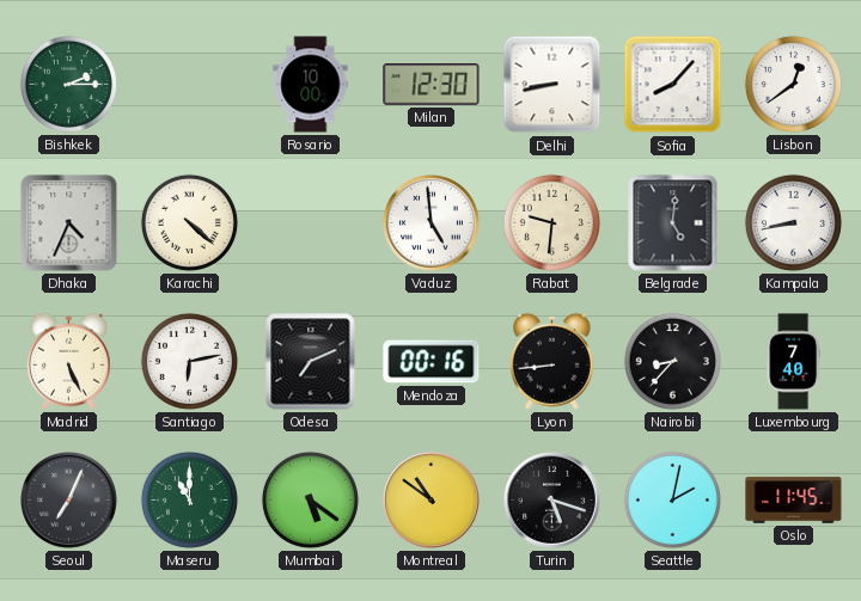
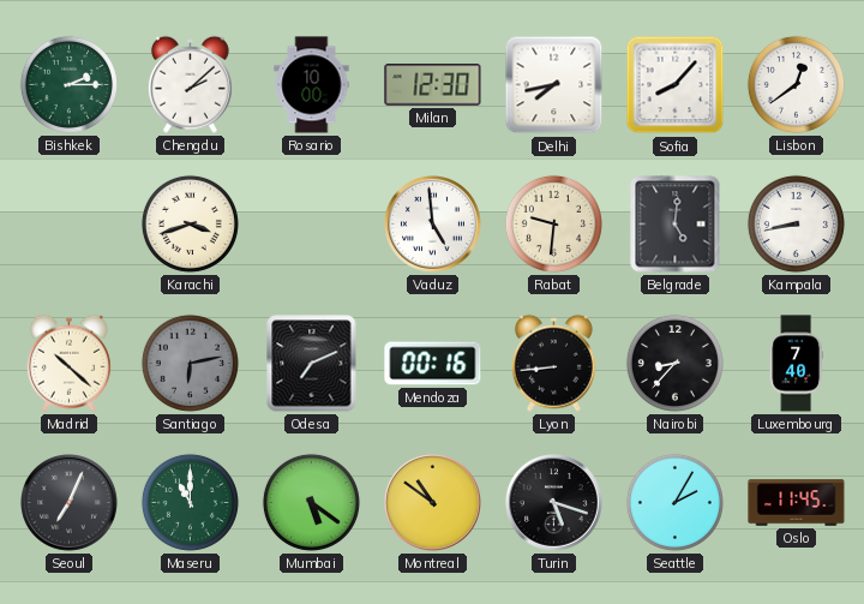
Chengdu: none -> 2:08
Delhi: 8:43 -> 7:43
Dhaka: 4:34 -> none
Karachi: 4:22 -> 3:42
Madrid: 5:26 -> 10:22
Santiago dial: white -> grey
Seattle: 2:02 -> 2:05
